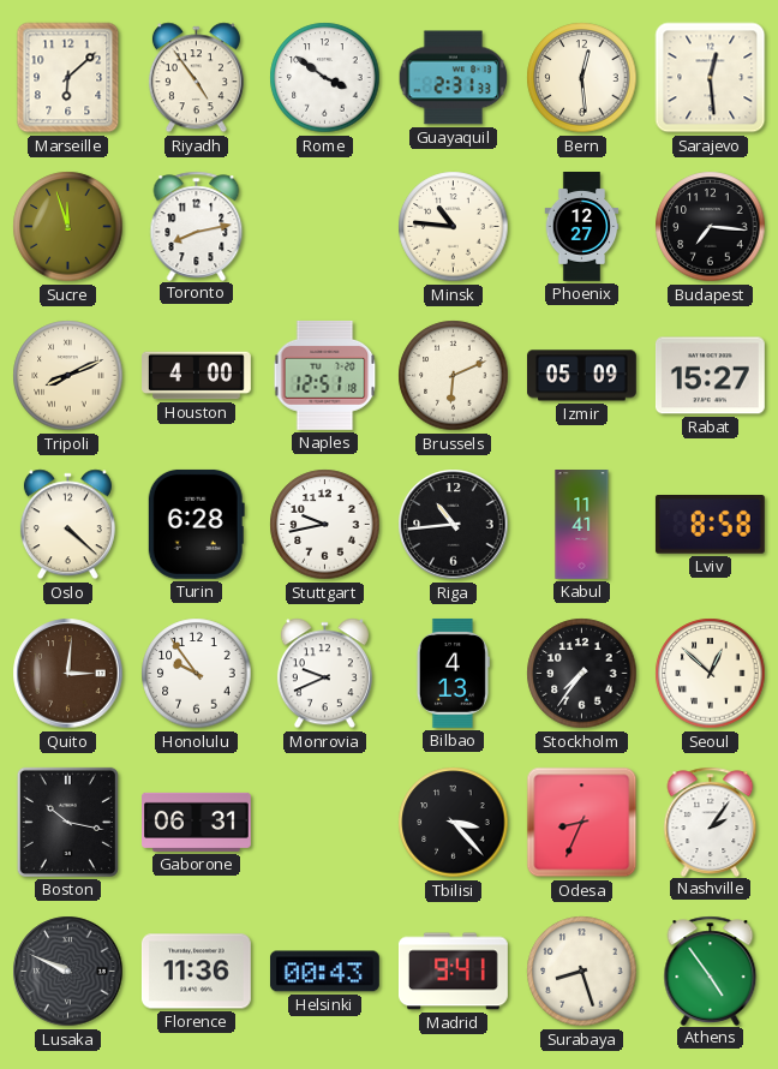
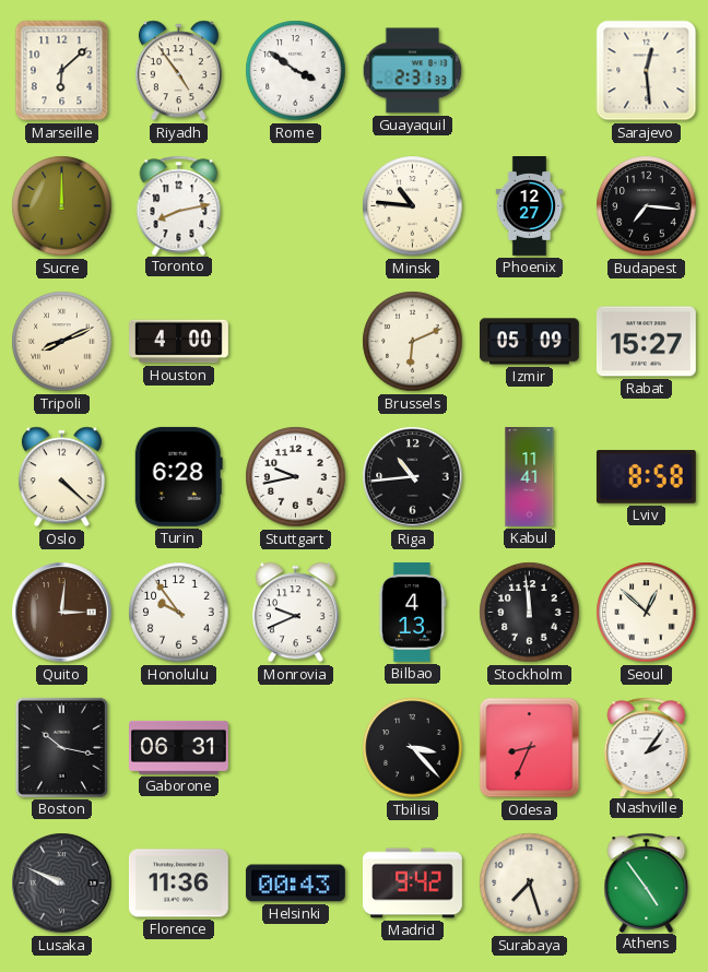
Bern: 12:29 -> none
Sucre: 11:57 -> 12:00
Naples: 12:51 -> none
Stockholm: 7:36 -> 11:59
Madrid: 9:41 -> 9:42
Surabaya: 8:27 -> 7:27
